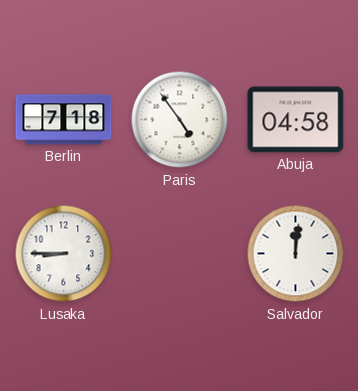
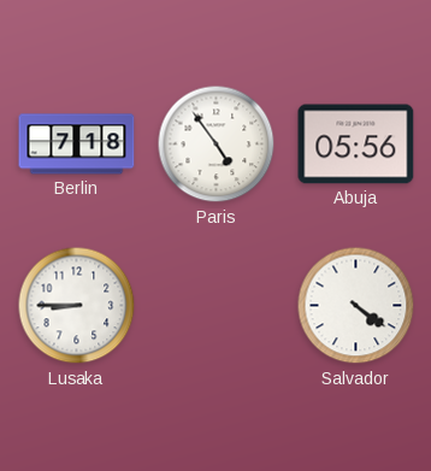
Abuja: 04:58 -> 05:56
Salvador: 12:01 -> 4:21
